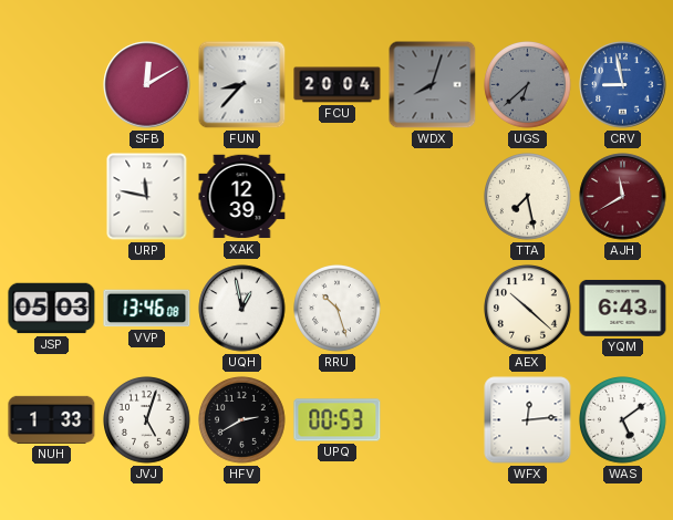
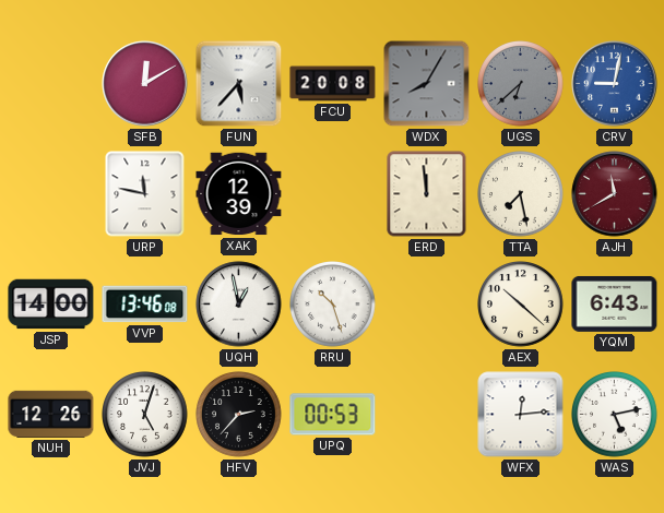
FUN: 8:37 -> 5:37
FCU: 20:04 -> 20:08
WDX: 8:03 -> 8:05
CRV: 8:58 -> 9:02
ERD: none -> 11:59
JSP: 05:03 -> 14:00
NUH: 1:33 -> 12:26
HFV: 2:40 -> 2:37
WAS: 5:09 -> 5:13
